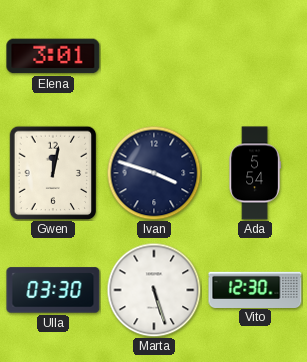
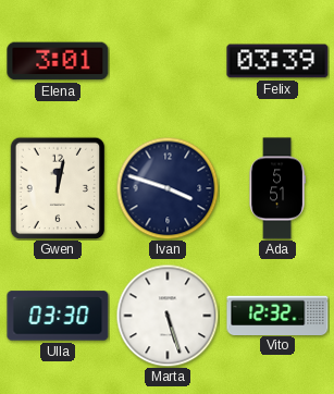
Felix: none -> 03:39
Ada: 5:54 -> 5:51
Vito: 12:30 -> 12:32
